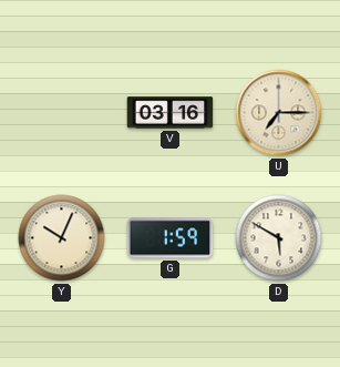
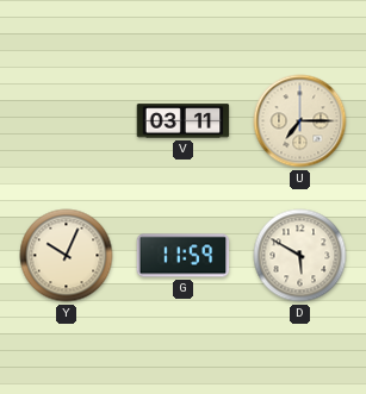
V: 03:16 -> 03:11
G: 1:59 -> 11:59
